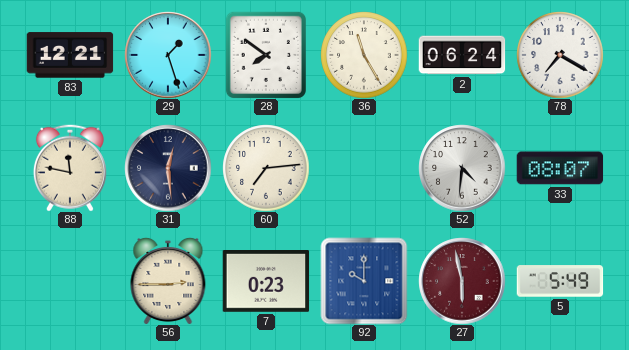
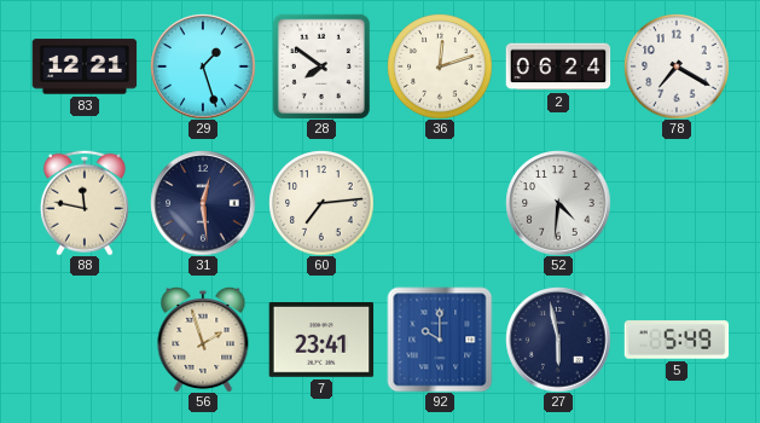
36: 11:25 -> 12:12
33: 08:07 -> none
56: 2:45 -> 1:57
7: 0:23 -> 23:41
27 dial: burgundy -> navy
